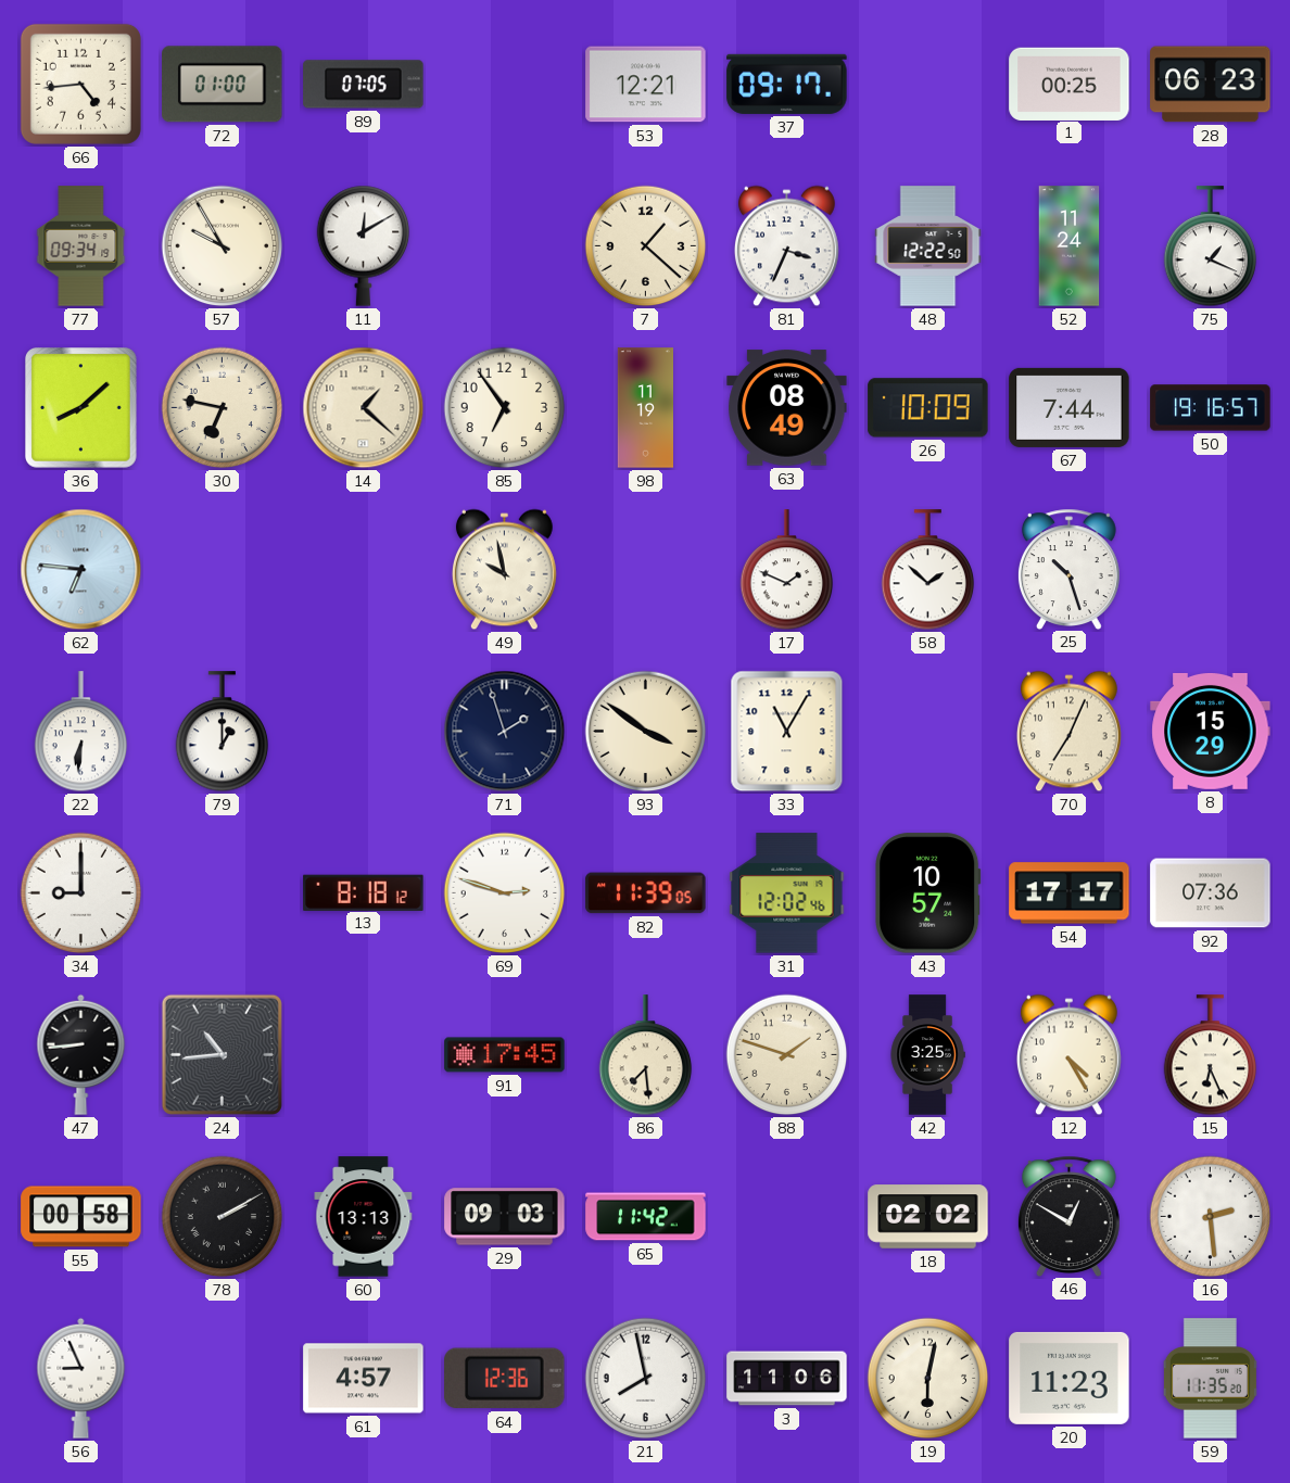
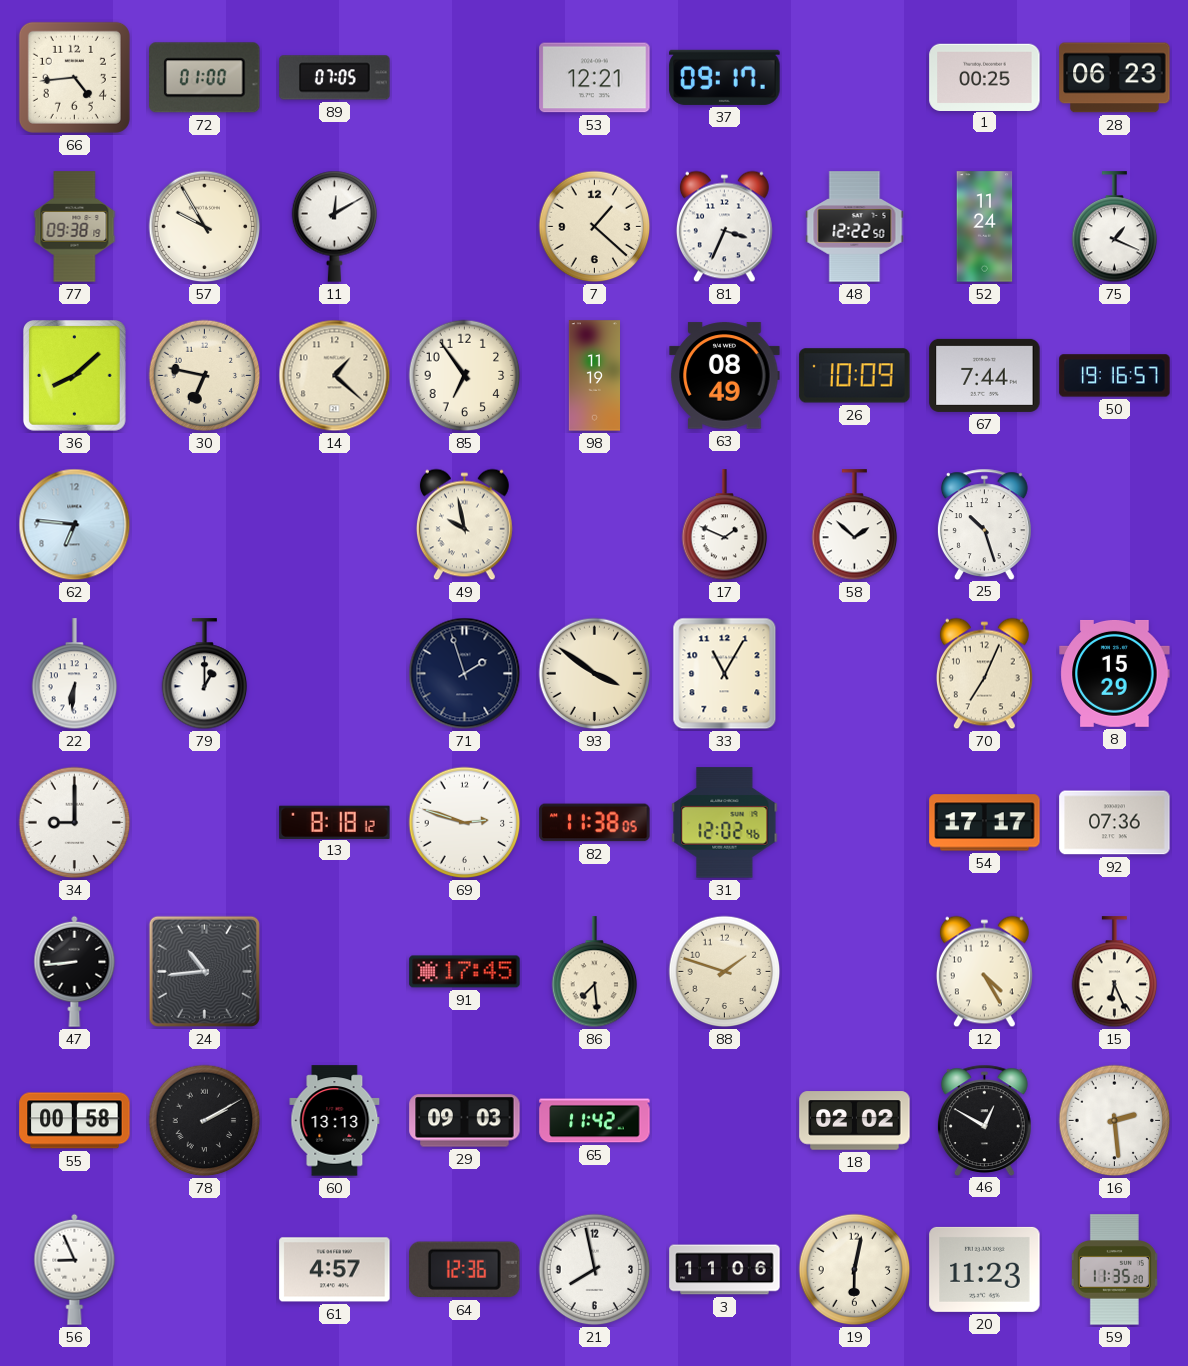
77: 09:34 -> 09:38
82: 11:39 -> 11:38
43: 10:57 -> none
42: 3:25 -> none
